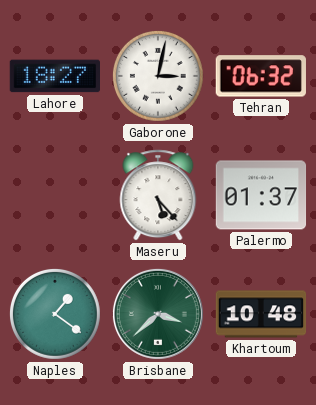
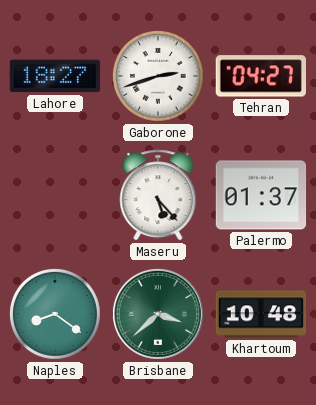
Gaborone: 3:02 -> 2:42
Tehran: 06:32 -> 04:27
Naples: 1:21 -> 8:21
